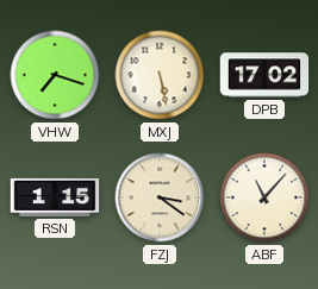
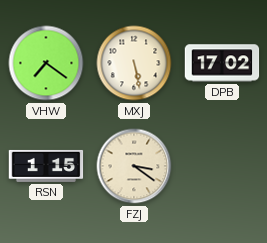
VHW: 7:18 -> 7:21
ABF: 11:07 -> none
